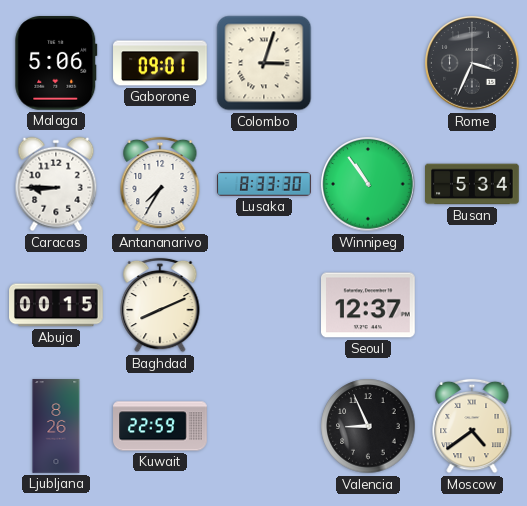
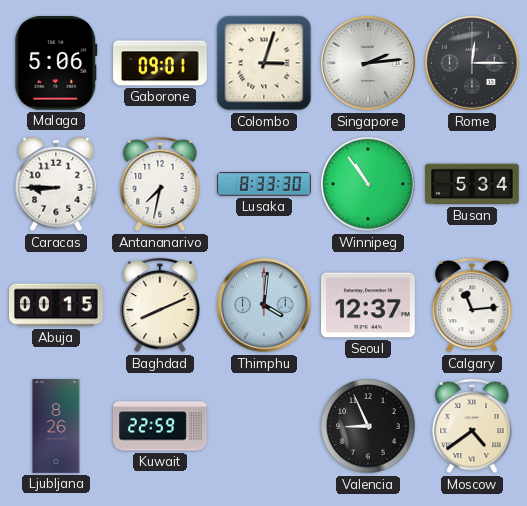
Singapore: none -> 2:14
Rome: 3:34 -> 12:15
Antananarivo: 7:35 -> 7:32
Thimphu: none -> 4:01
Calgary: none -> 11:14
